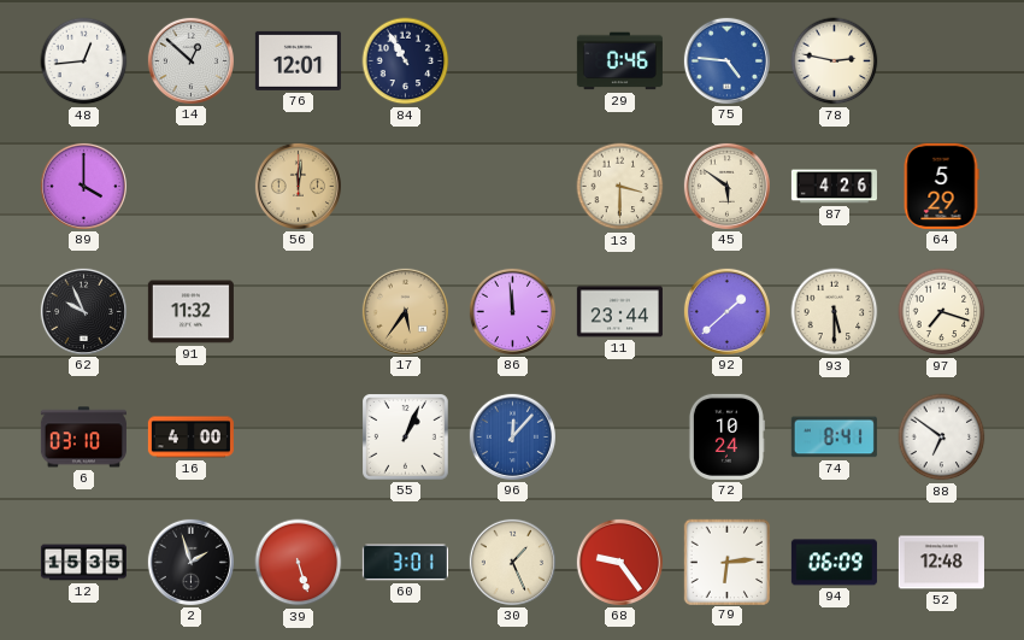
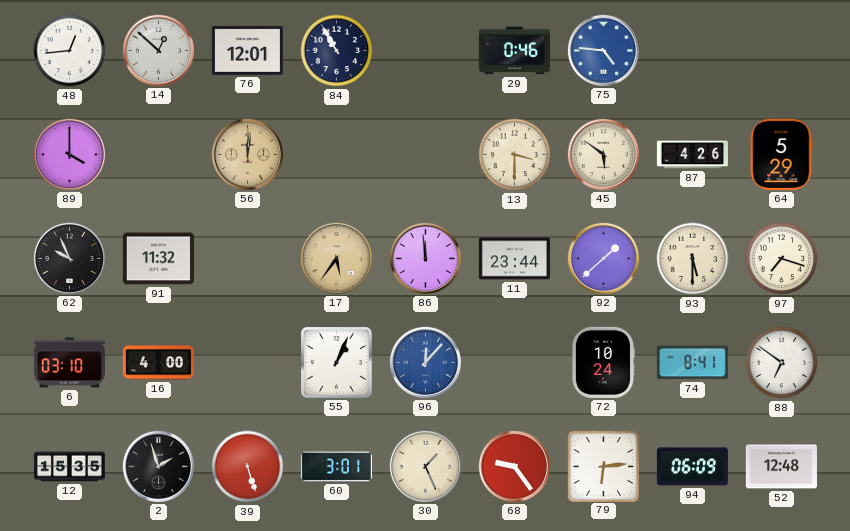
78: 2:47 -> none
